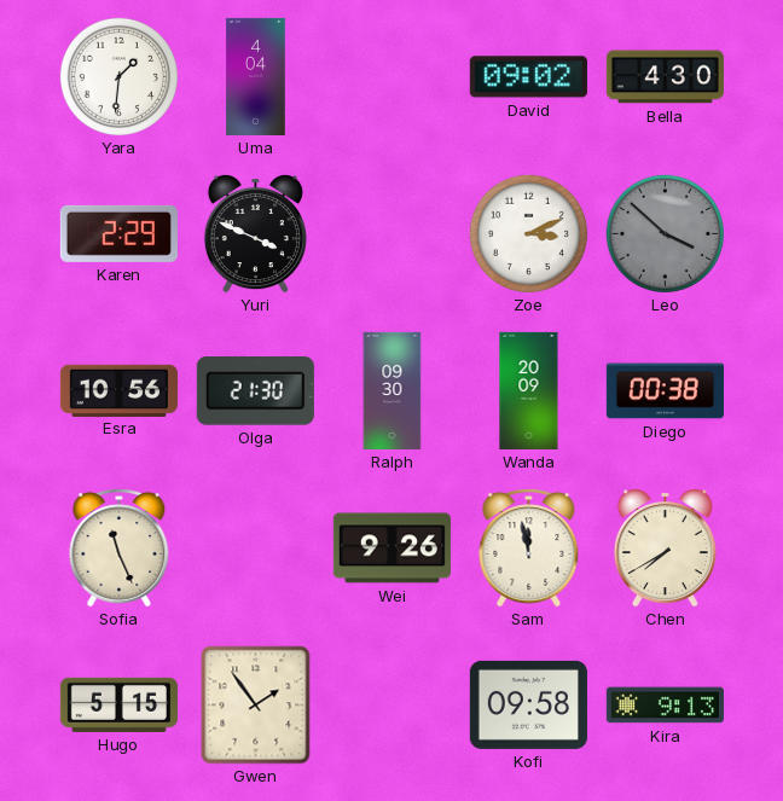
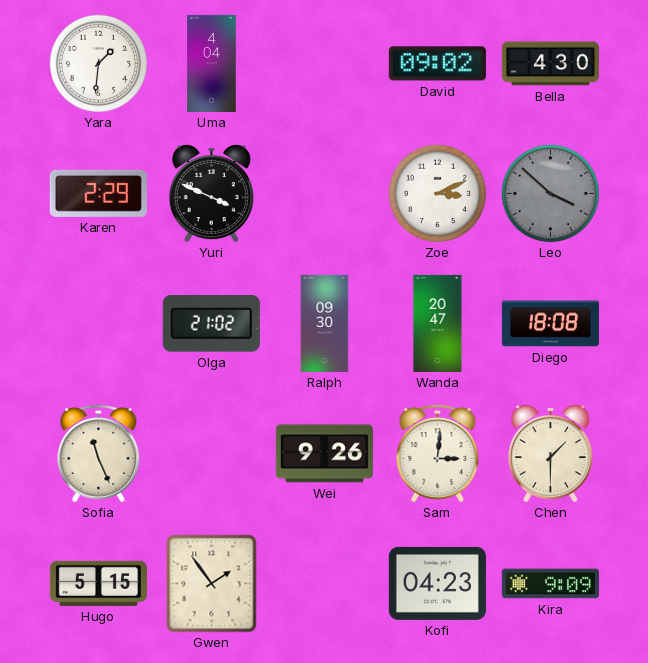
Esra: 10:56 -> none
Olga: 21:30 -> 21:02
Wanda: 20:09 -> 20:47
Diego: 00:38 -> 18:08
Sam: 11:58 -> 3:01
Chen: 7:40 -> 1:30
Kofi: 09:58 -> 04:23
Kira: 9:13 -> 9:09
